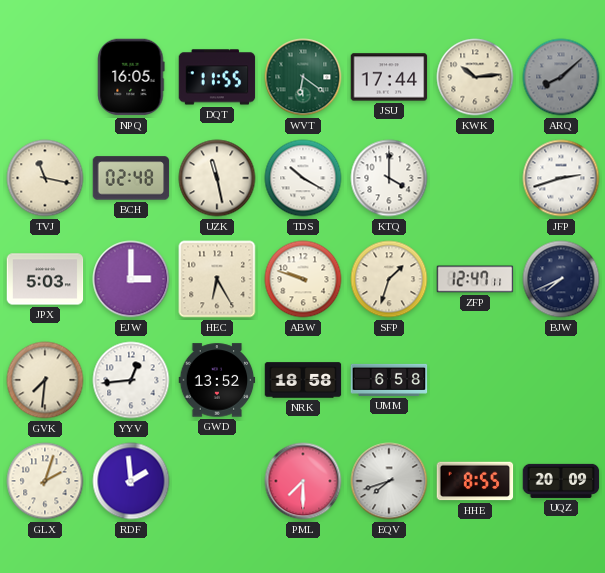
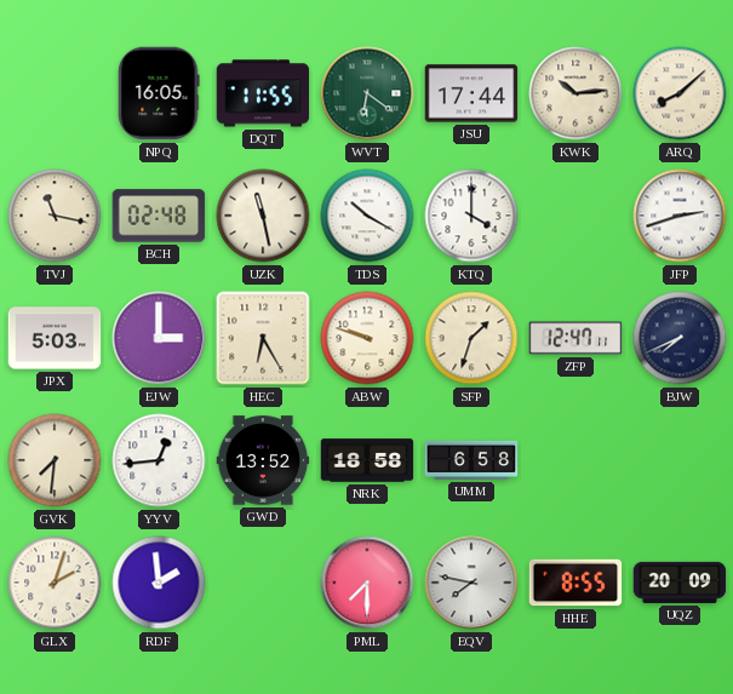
ARQ dial: grey -> cream
EQV: 7:42 -> 7:47
